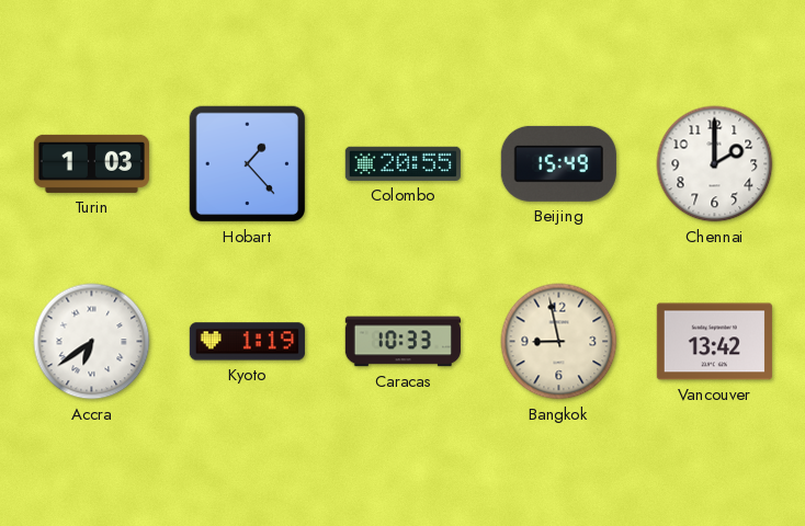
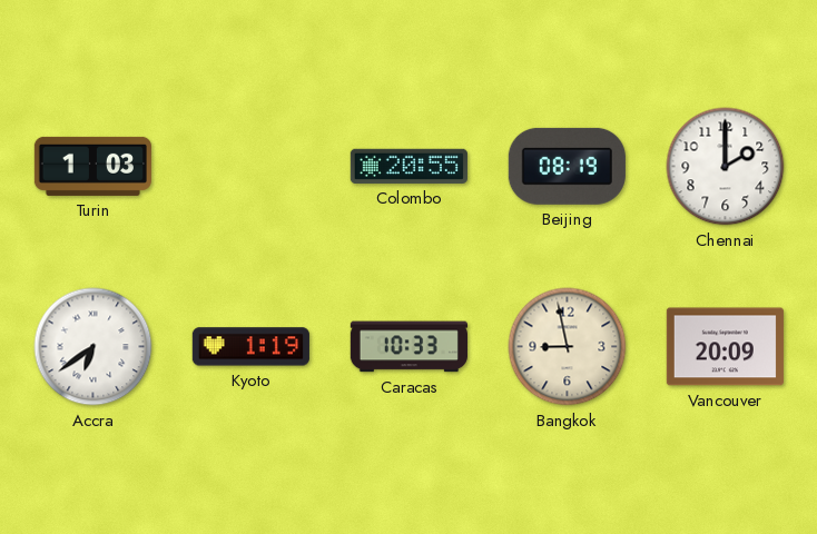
Hobart: 1:23 -> none
Beijing: 15:49 -> 08:19
Vancouver: 13:42 -> 20:09
